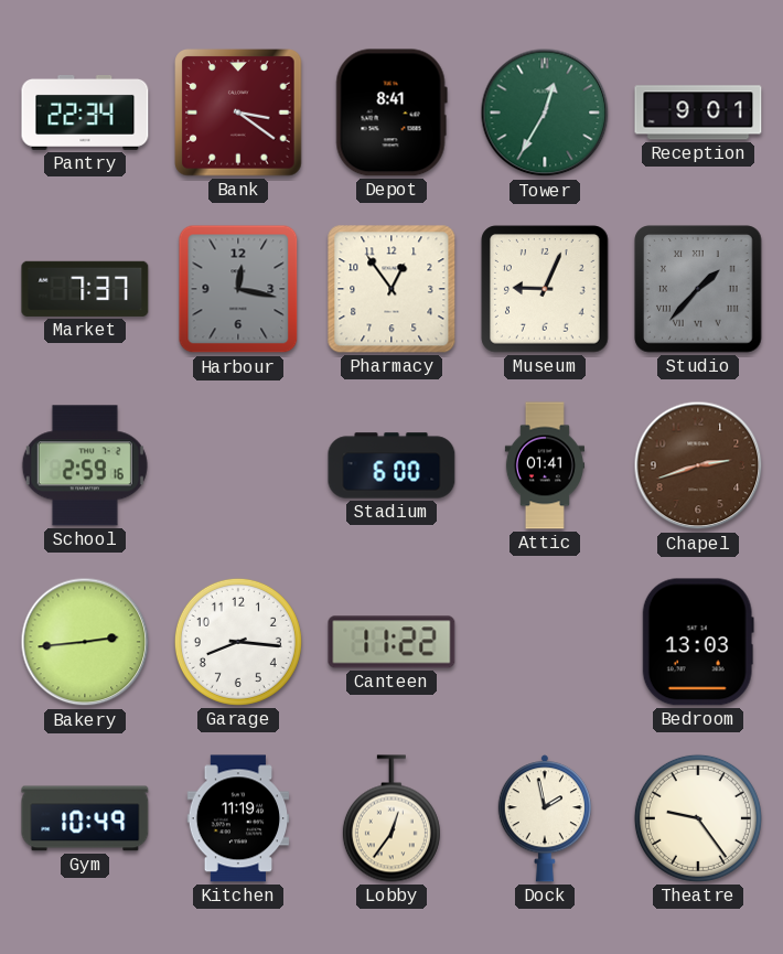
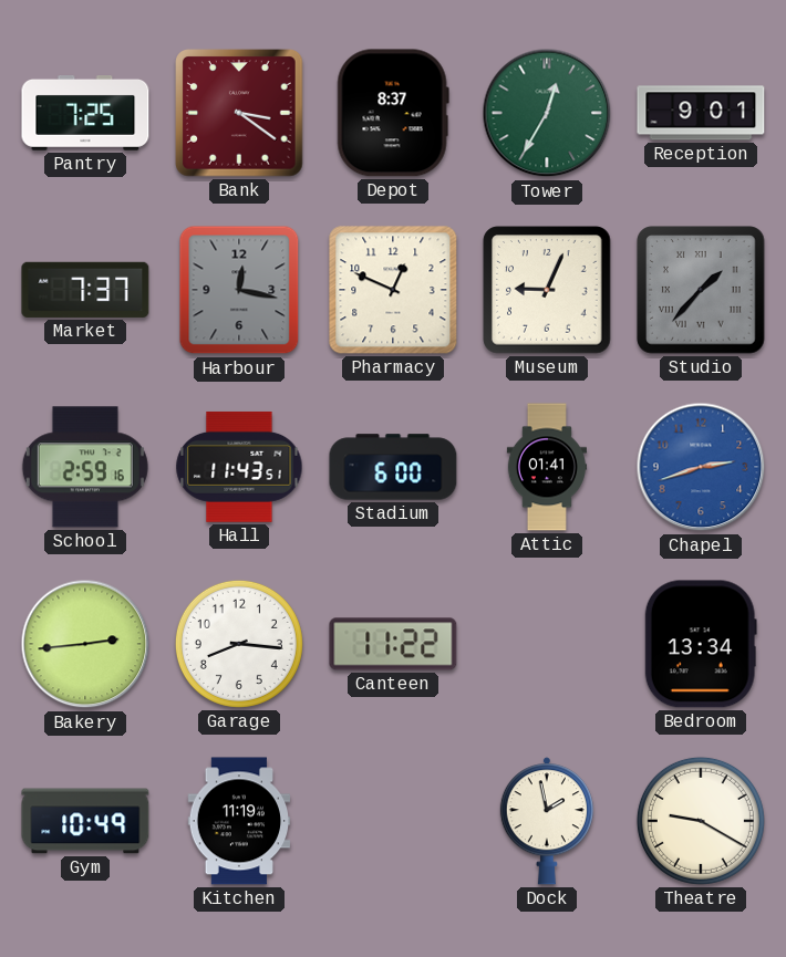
Pantry: 22:34 -> 7:25
Depot: 8:41 -> 8:37
Pharmacy: 12:54 -> 12:49
Hall: none -> 11:43
Chapel dial: brown -> blue
Bedroom: 13:03 -> 13:34
Lobby: 12:36 -> none
Theatre: 9:24 -> 9:20
